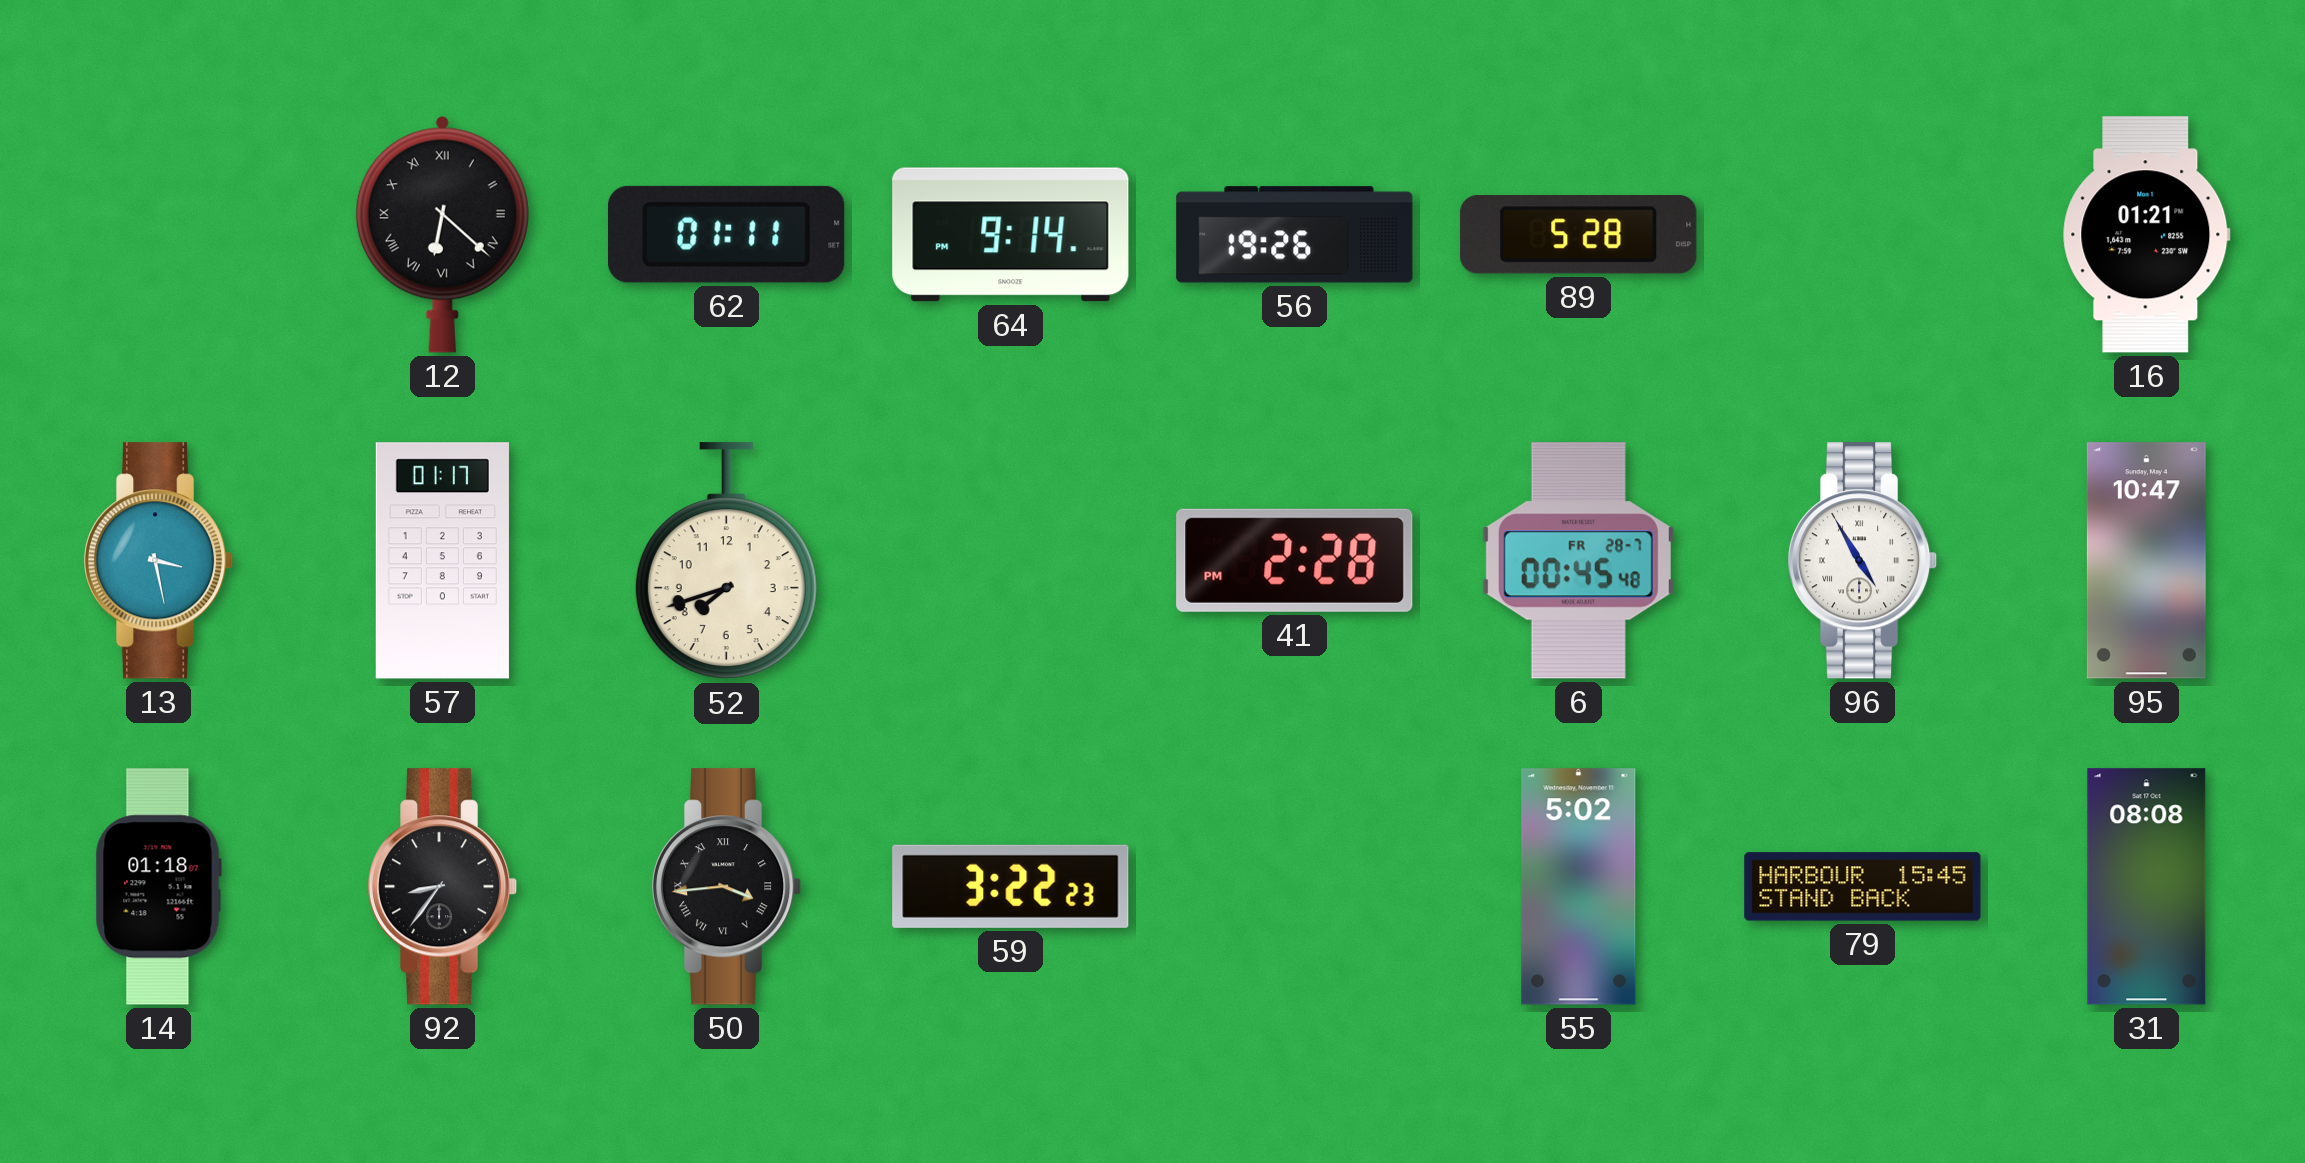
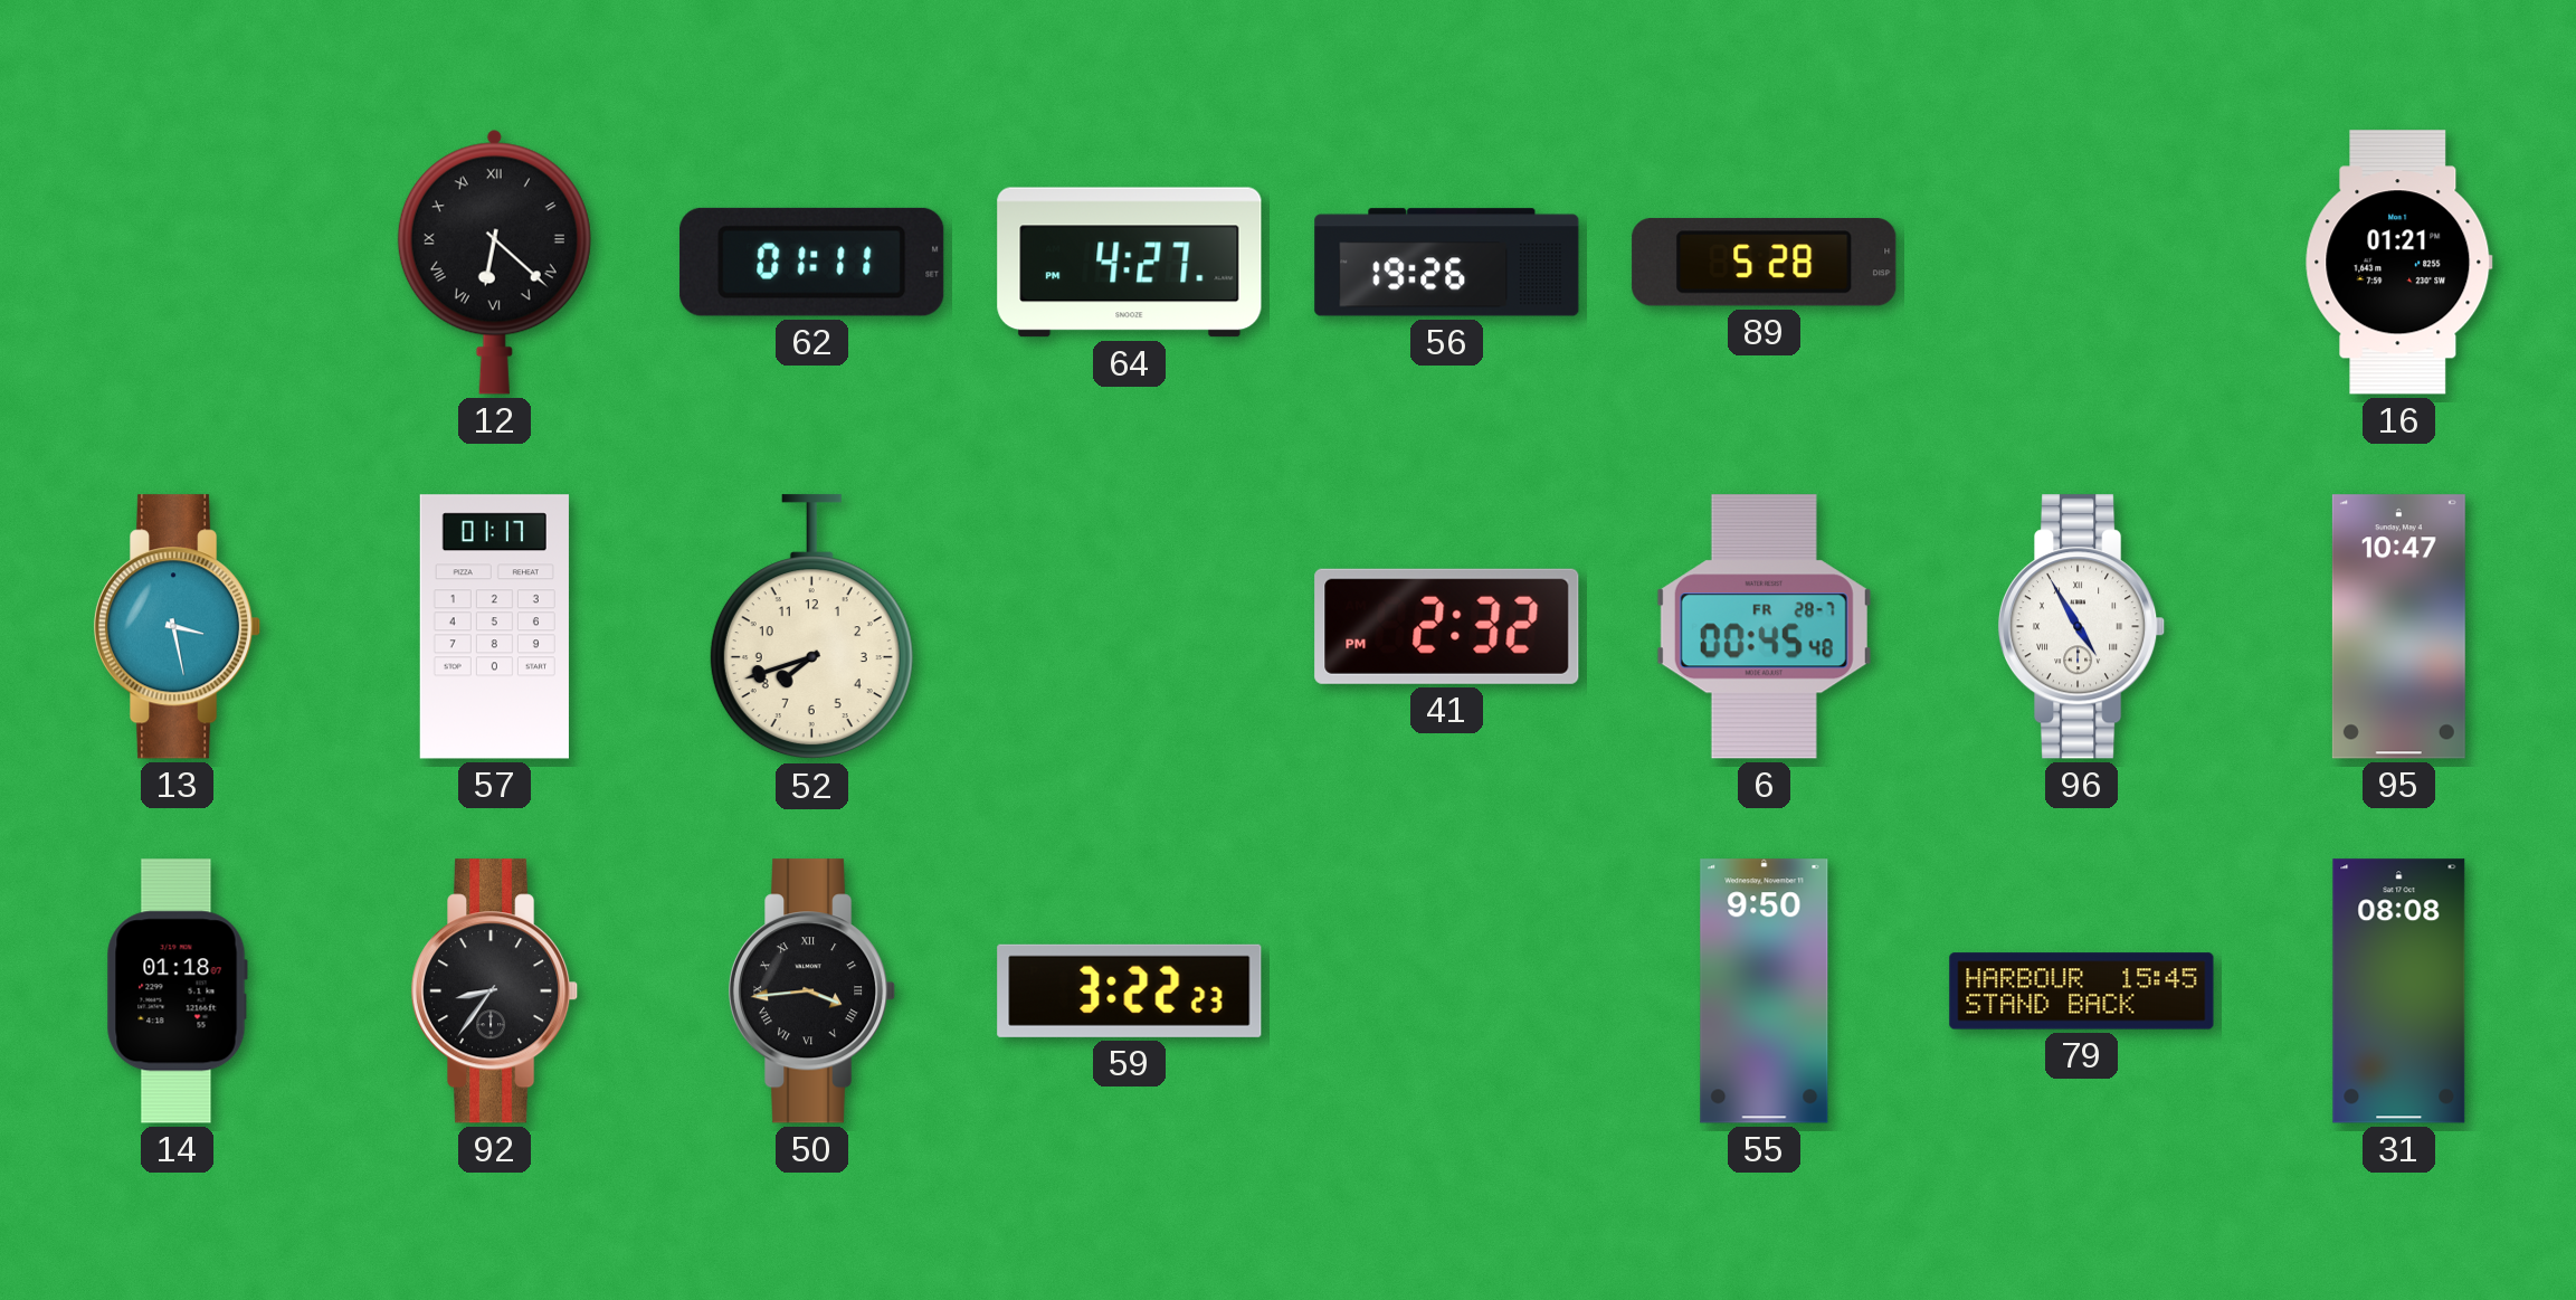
64: 9:14 -> 4:27
41: 2:28 -> 2:32
55: 5:02 -> 9:50
